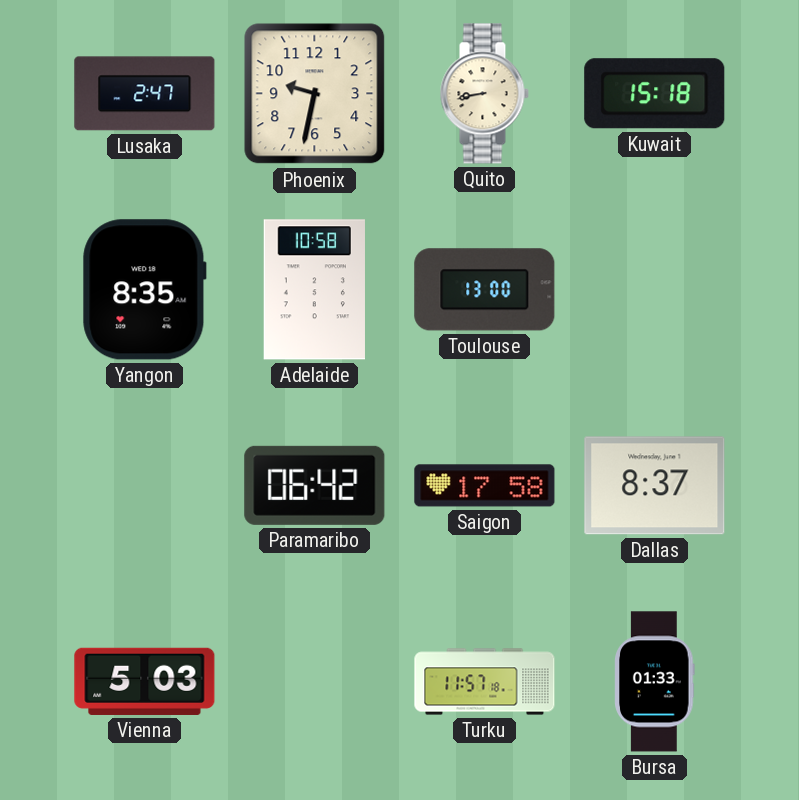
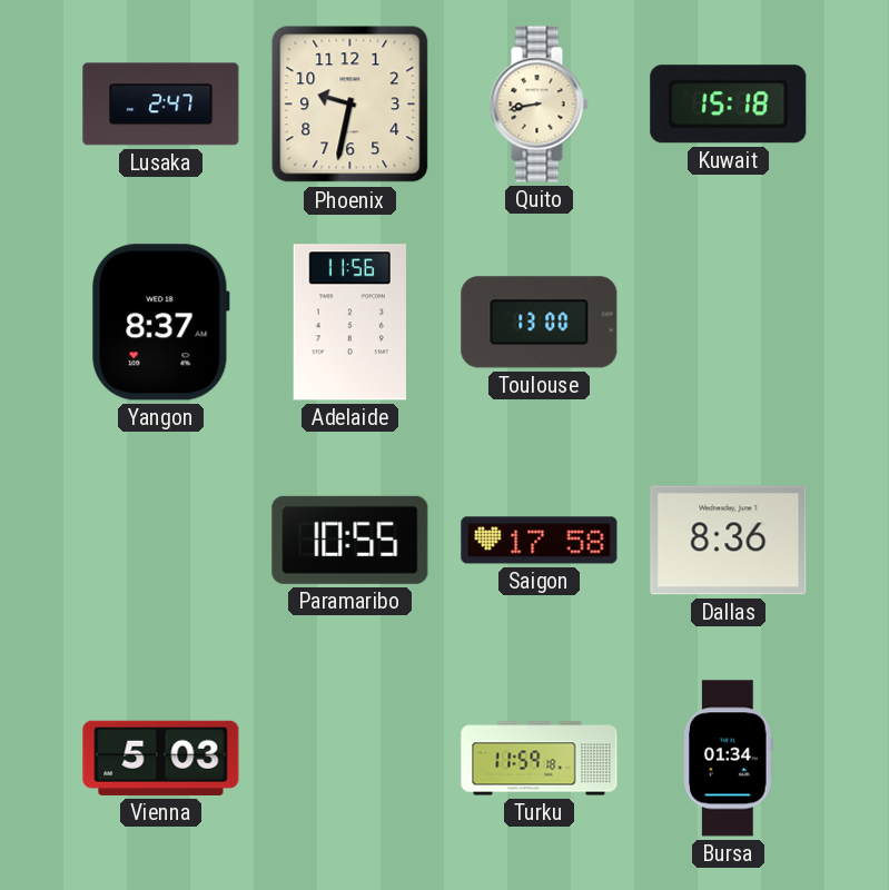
Yangon: 8:35 -> 8:37
Adelaide: 10:58 -> 11:56
Paramaribo: 06:42 -> 10:55
Dallas: 8:37 -> 8:36
Turku: 11:57 -> 11:59
Bursa: 01:33 -> 01:34
